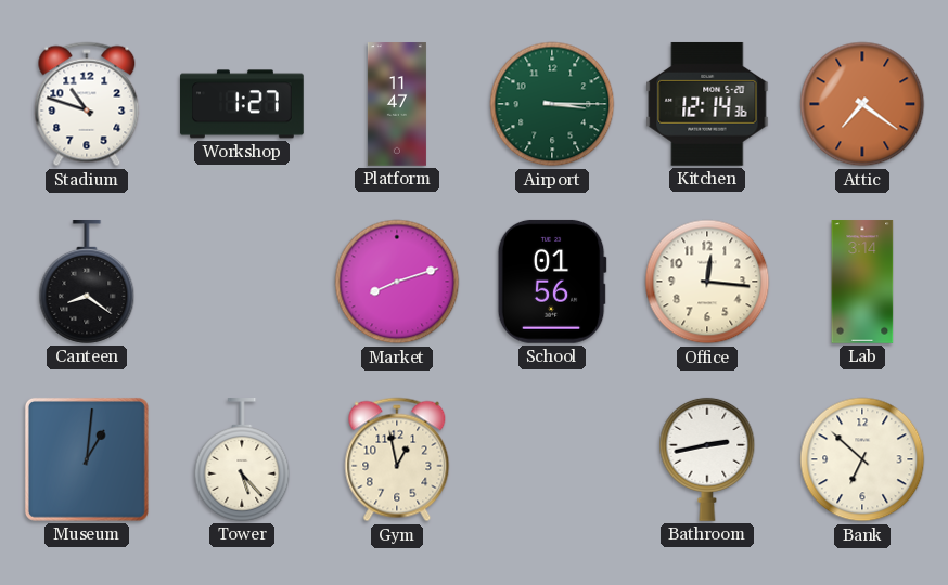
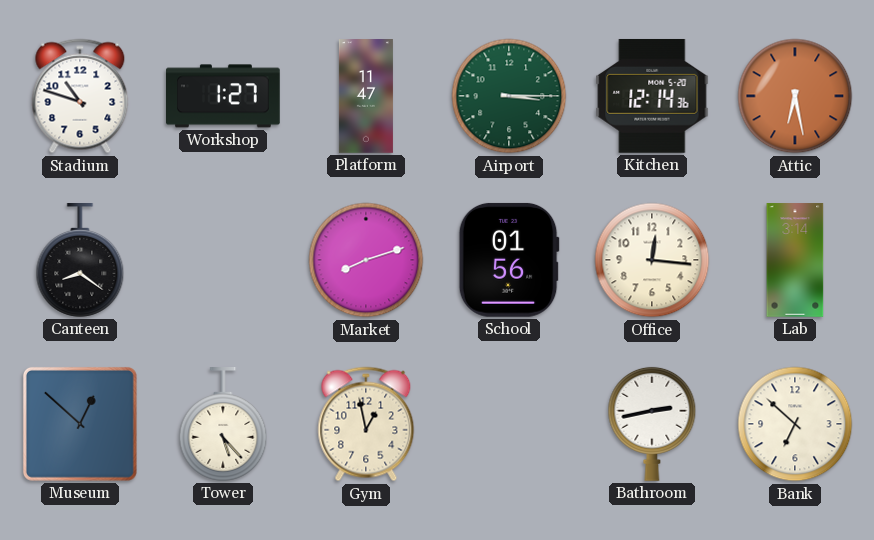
Attic: 7:21 -> 6:28
Museum: 1:01 -> 12:52
